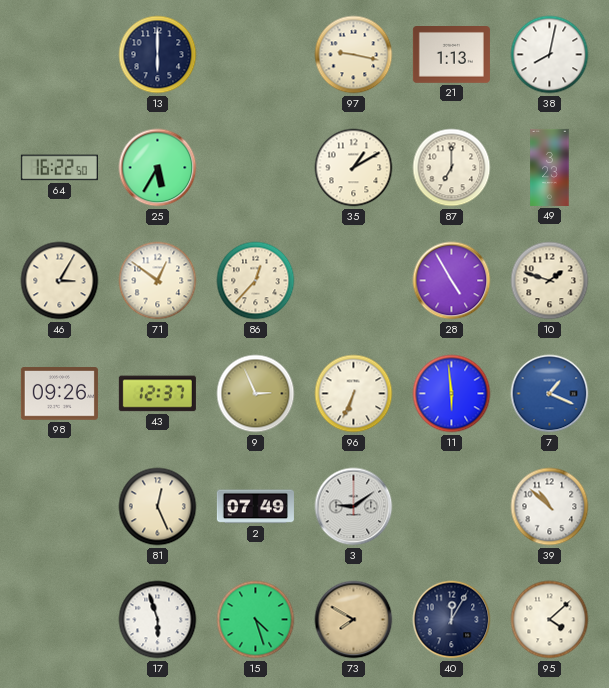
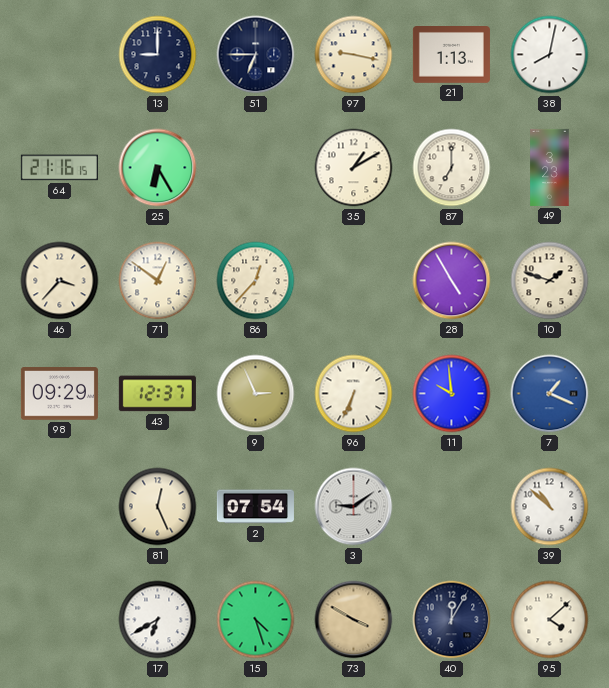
13: 6:00 -> 9:00
51: none -> 6:45
64: 16:22 -> 21:16
25: 5:35 -> 6:25
46: 3:05 -> 3:37
98: 09:26 -> 09:29
11: 5:59 -> 9:59
2: 07:49 -> 07:54
17: 5:57 -> 6:40
73: 7:50 -> 3:50
